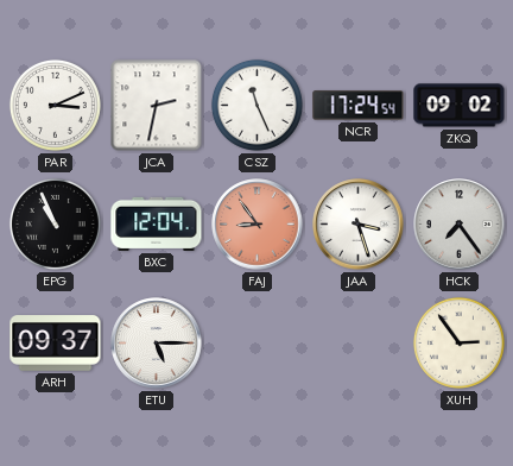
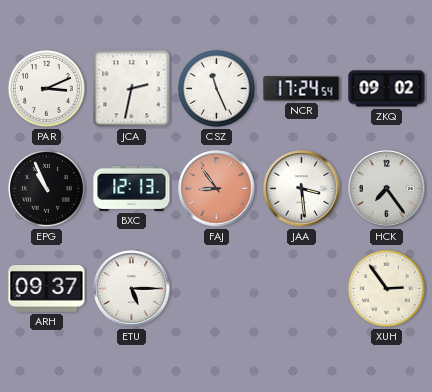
BXC: 12:04 -> 12:13
JAA: 3:27 -> 3:29
